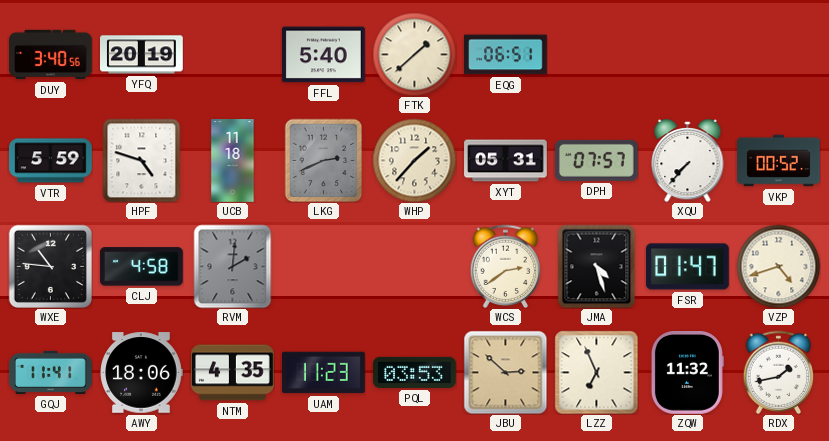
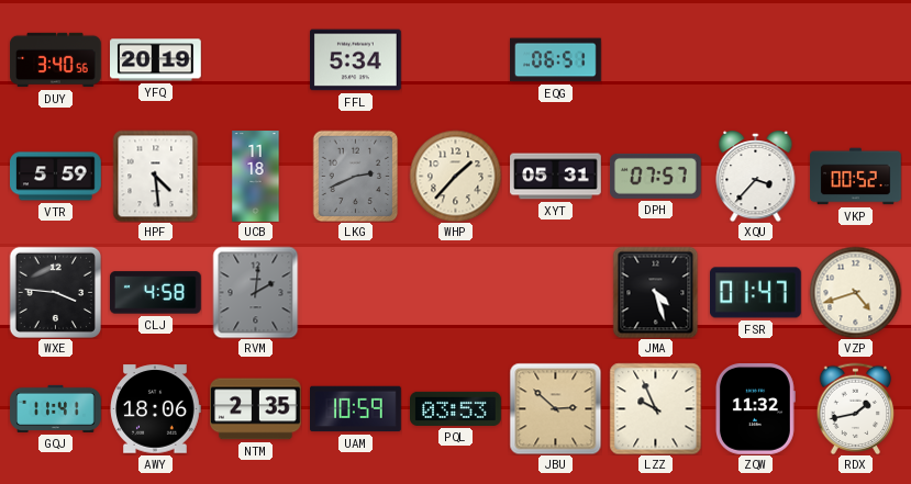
FFL: 5:40 -> 5:34
FTK: 1:38 -> none
HPF: 4:48 -> 4:29
XQU: 7:37 -> 3:37
WXE: 10:46 -> 3:46
WCS: 2:39 -> none
NTM: 4:35 -> 2:35
UAM: 11:23 -> 10:59
LZZ: 6:56 -> 9:56
